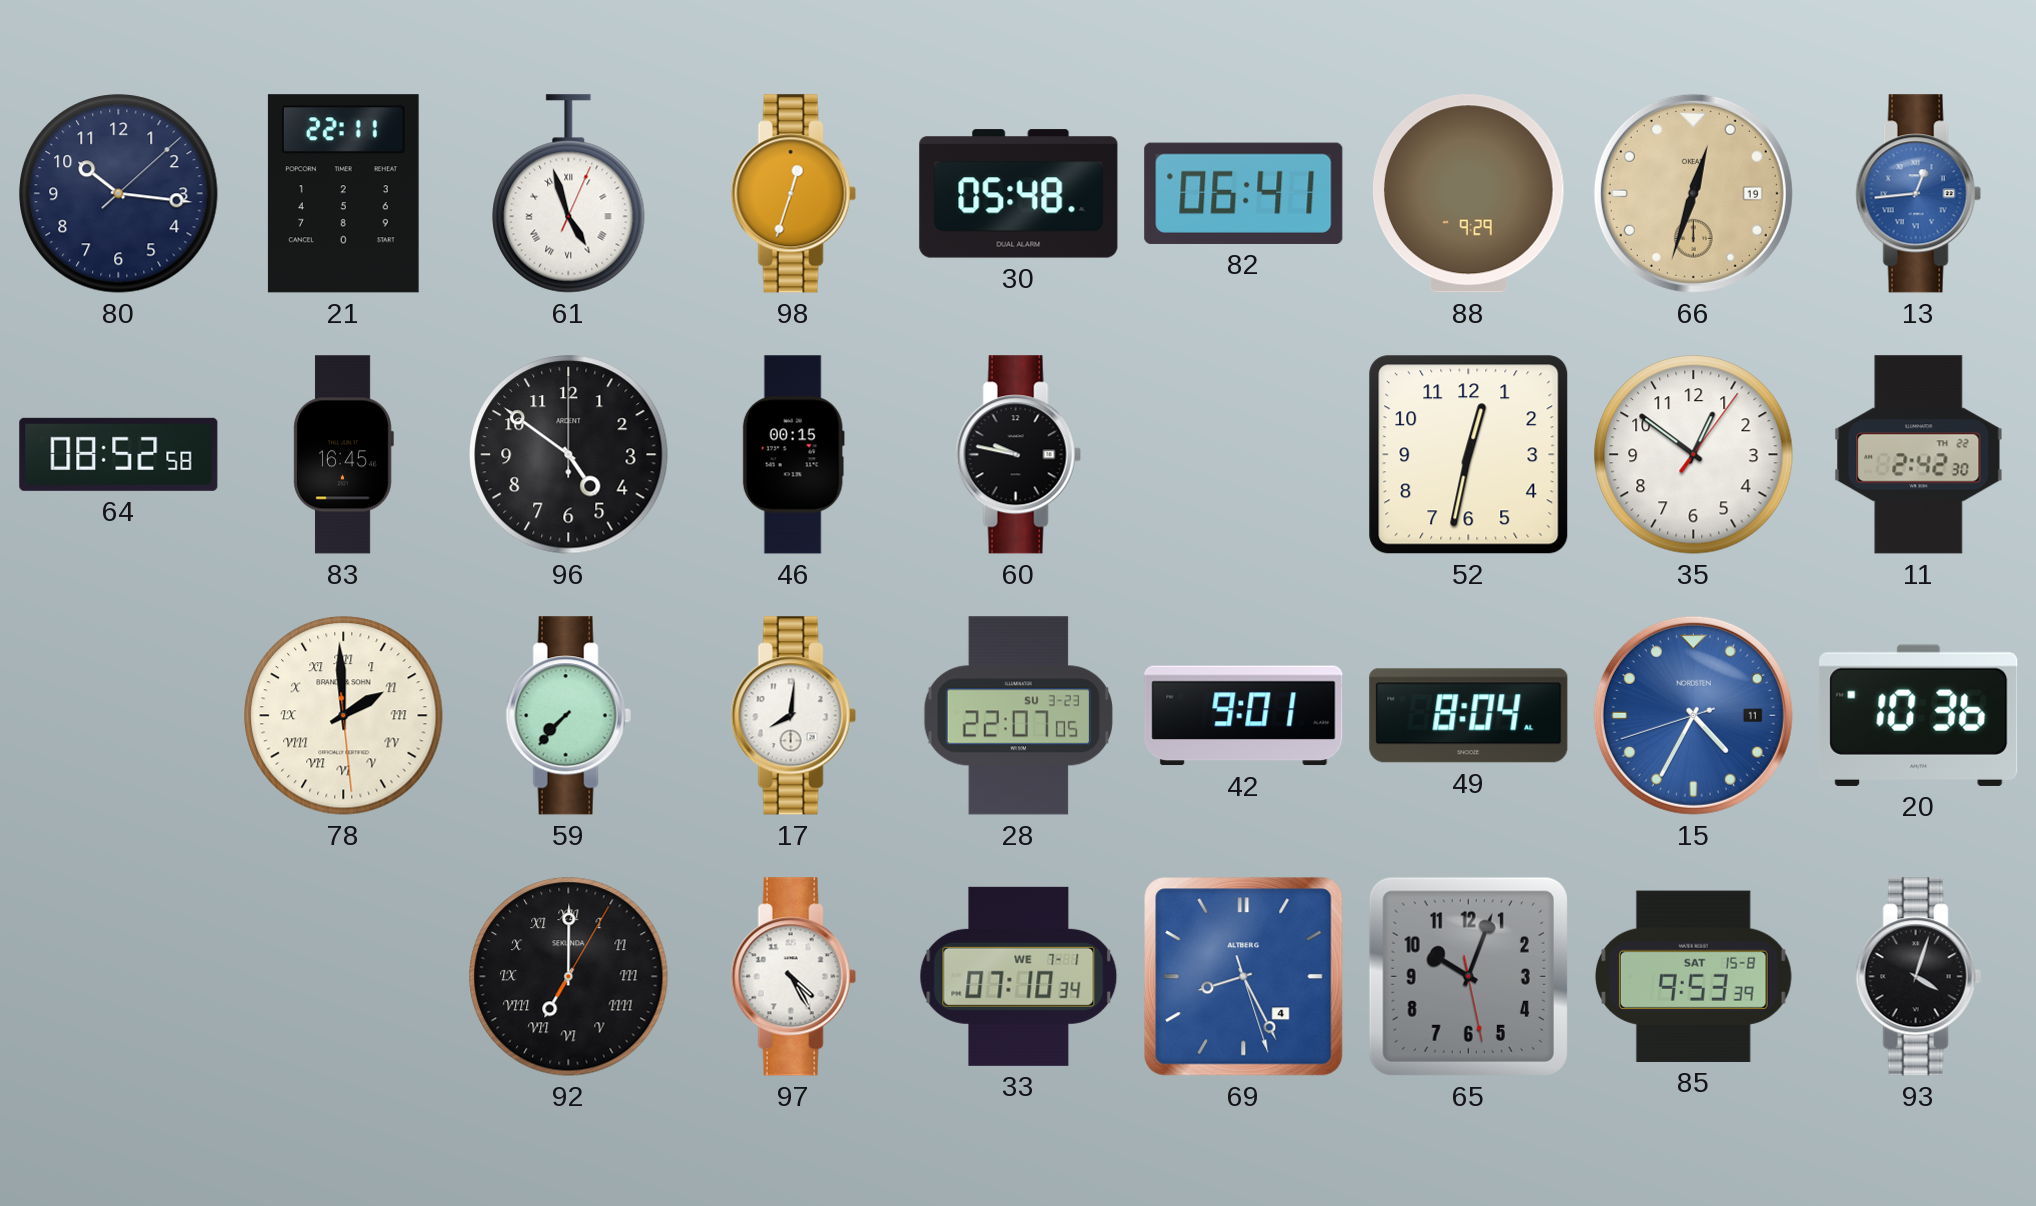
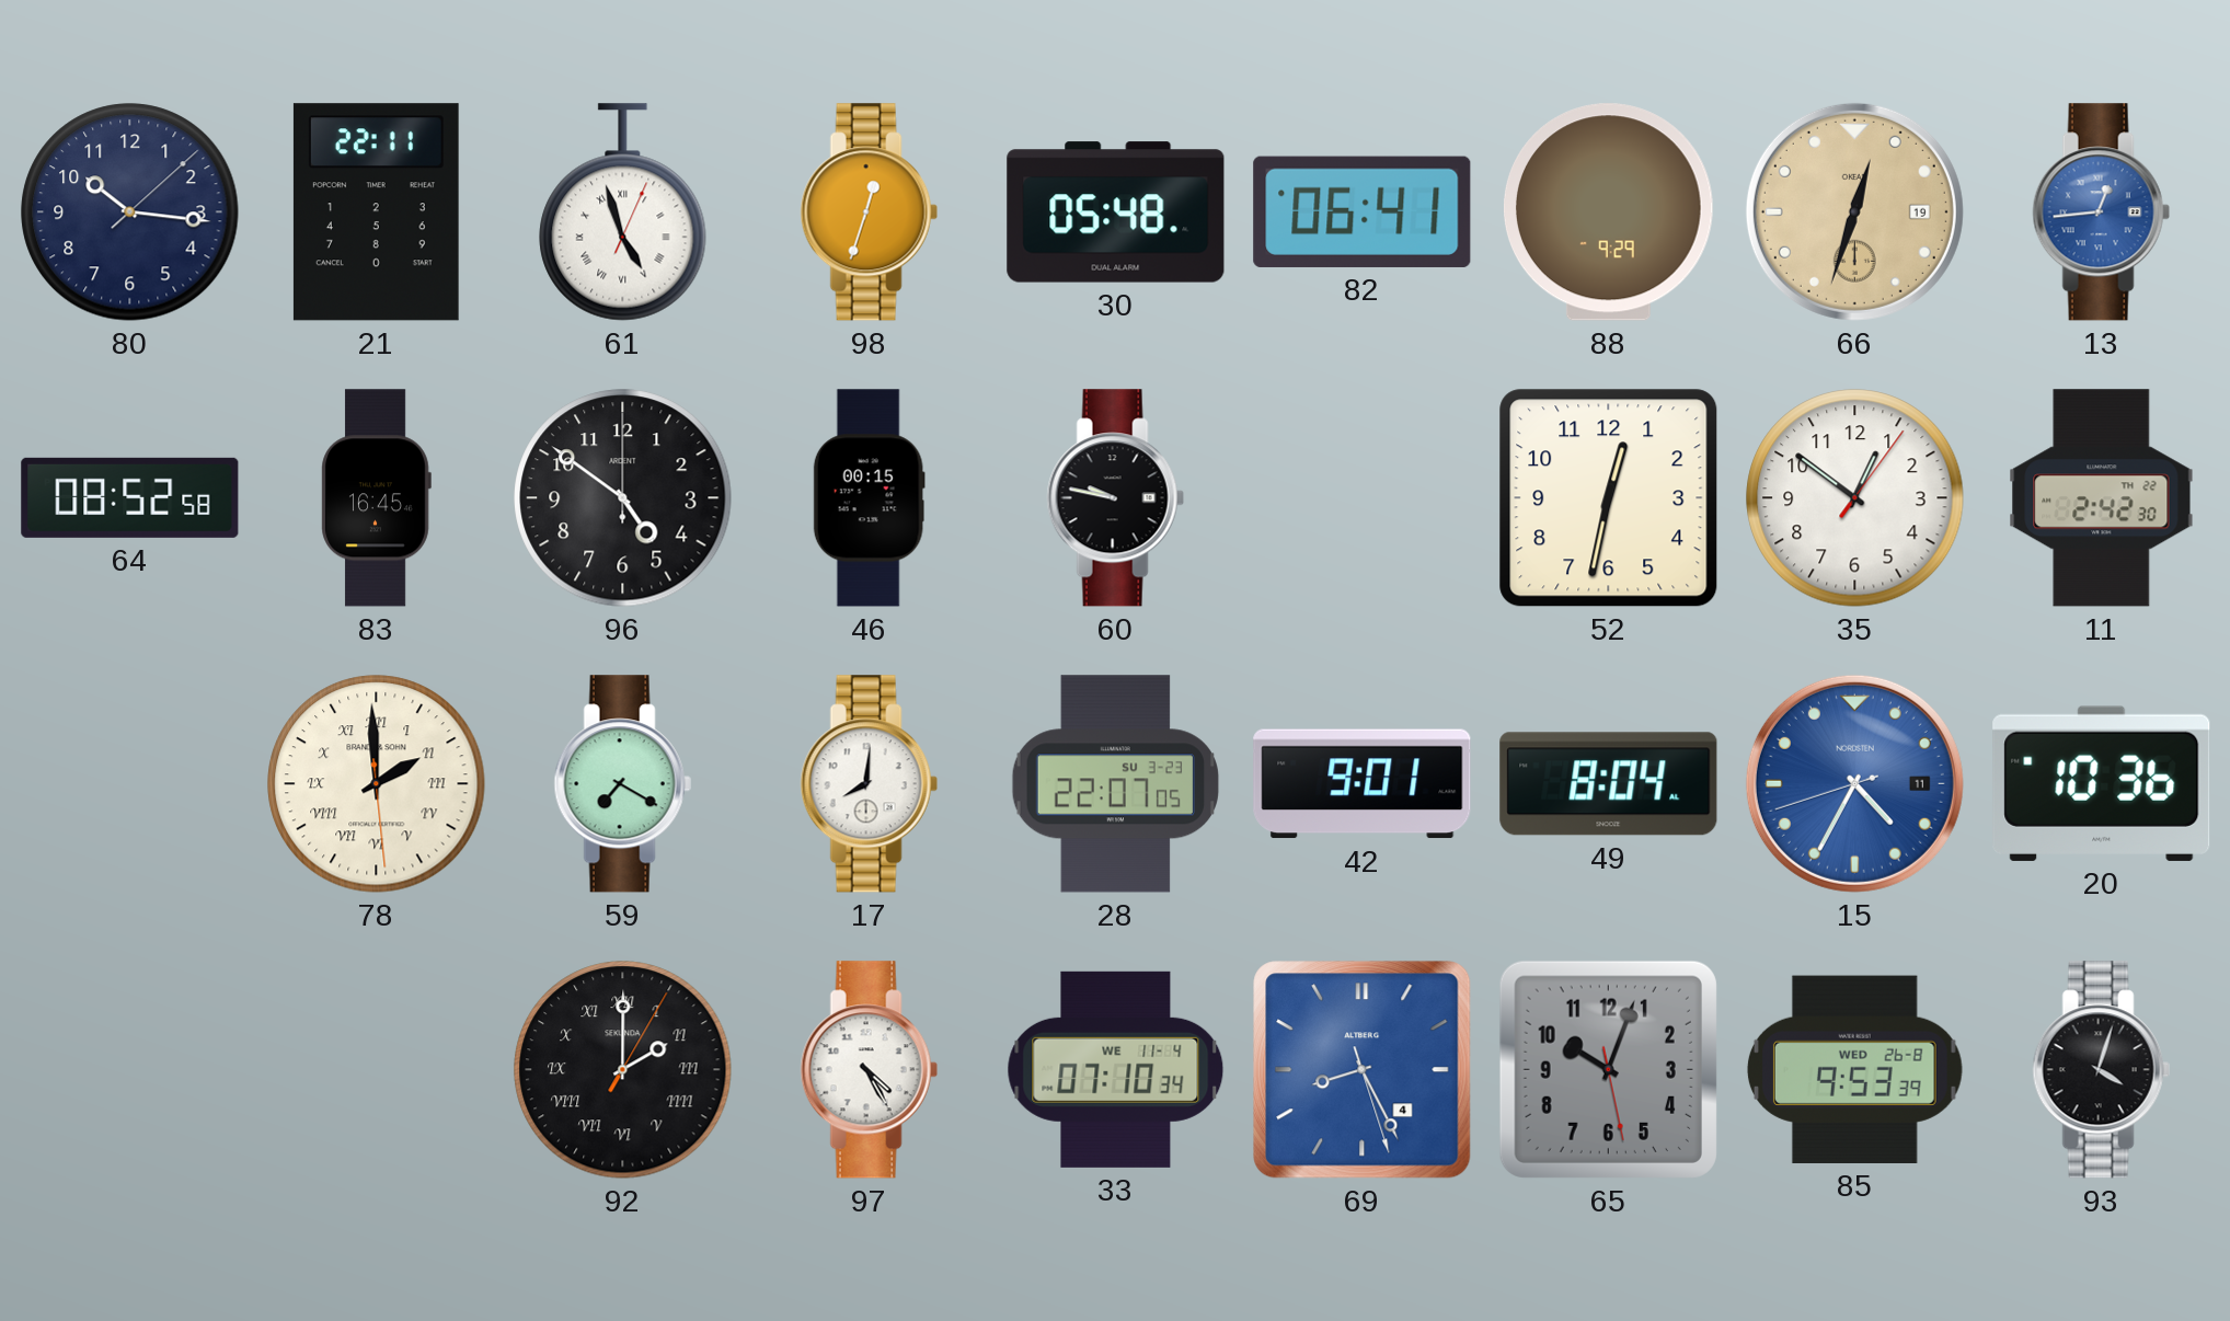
59: 7:37 -> 7:20
92: 7:00 -> 2:00
33 date: WE 7-1 -> WE 11-4
85 date: SAT 15-8 -> WED 26-8
